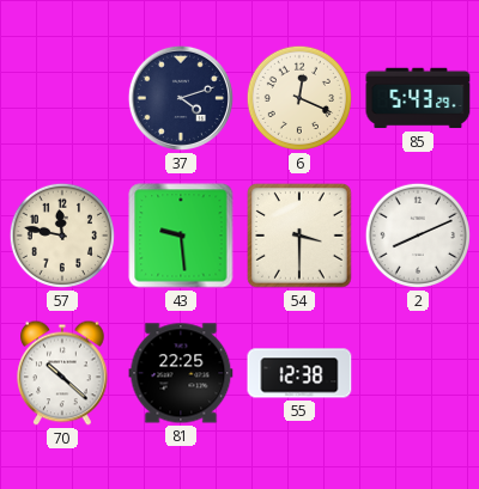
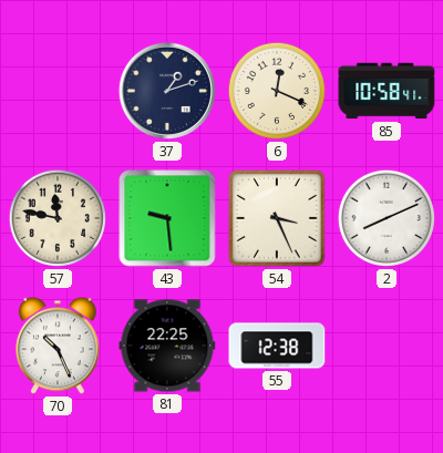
37: 4:12 -> 1:12
85: 5:43 -> 10:58
54: 3:30 -> 3:26
70: 10:22 -> 10:26
